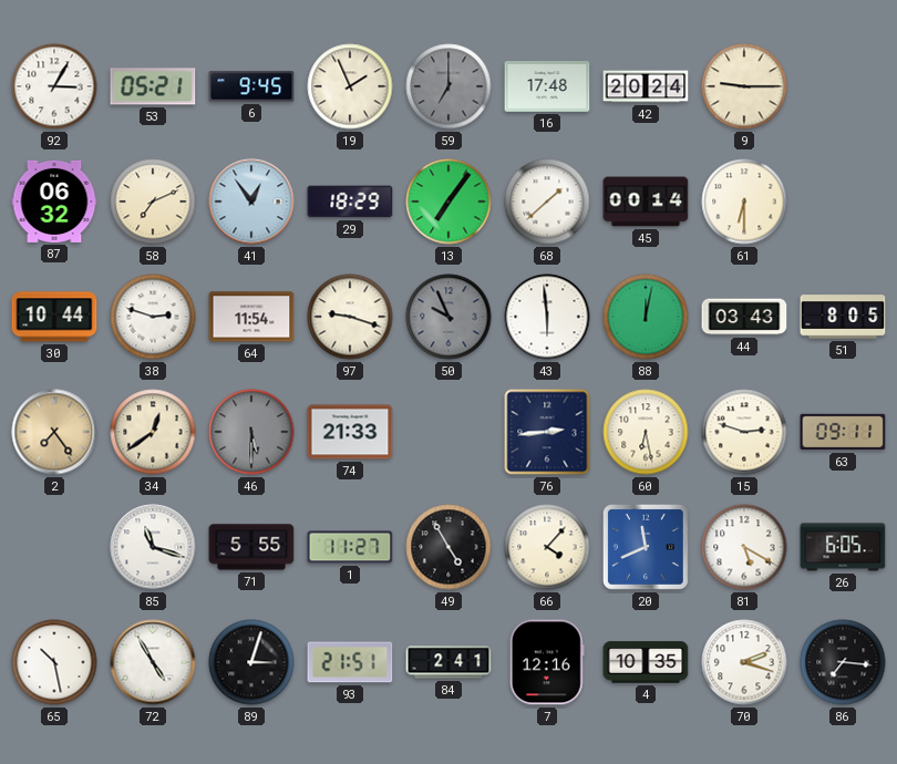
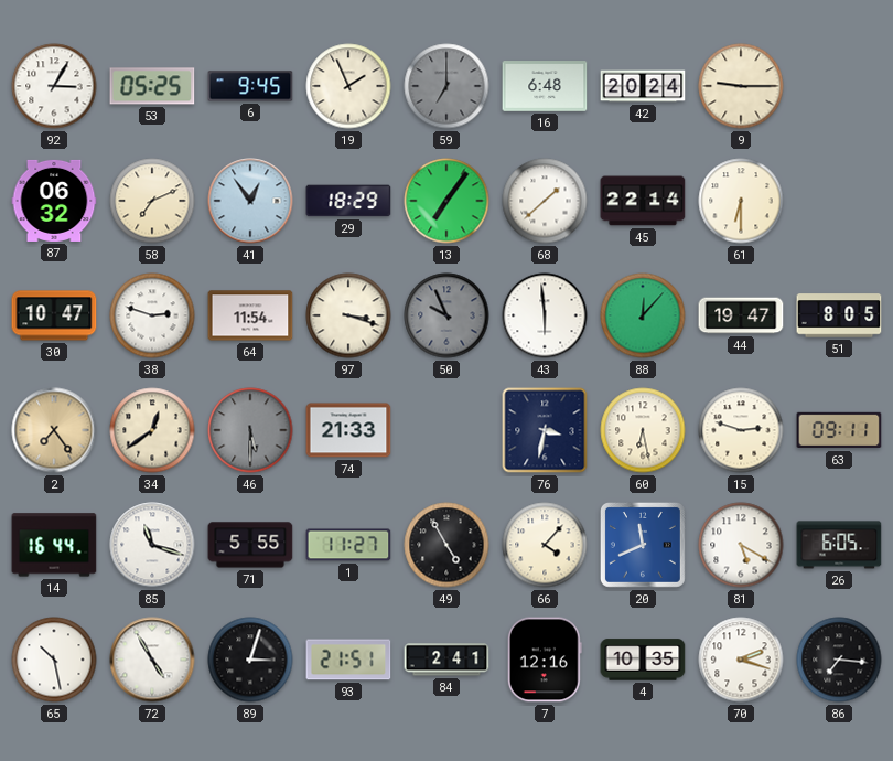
53: 05:21 -> 05:25
16: 17:48 -> 6:48
45: 00:14 -> 22:14
30: 10:44 -> 10:47
97: 9:18 -> 3:18
88: 12:02 -> 12:07
44: 03:43 -> 19:47
76: 2:44 -> 3:32
14: none -> 16:44
